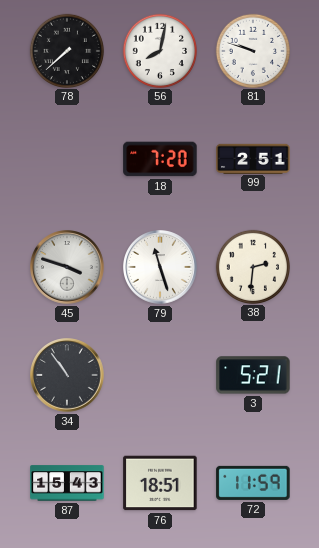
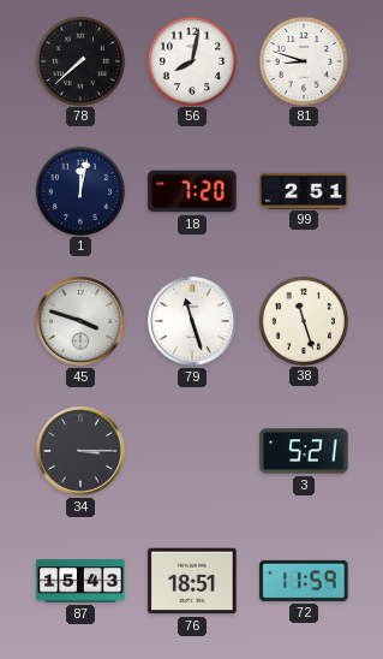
81: 9:48 -> 8:48
1: none -> 12:02
38: 2:31 -> 11:27
34: 10:54 -> 3:15
